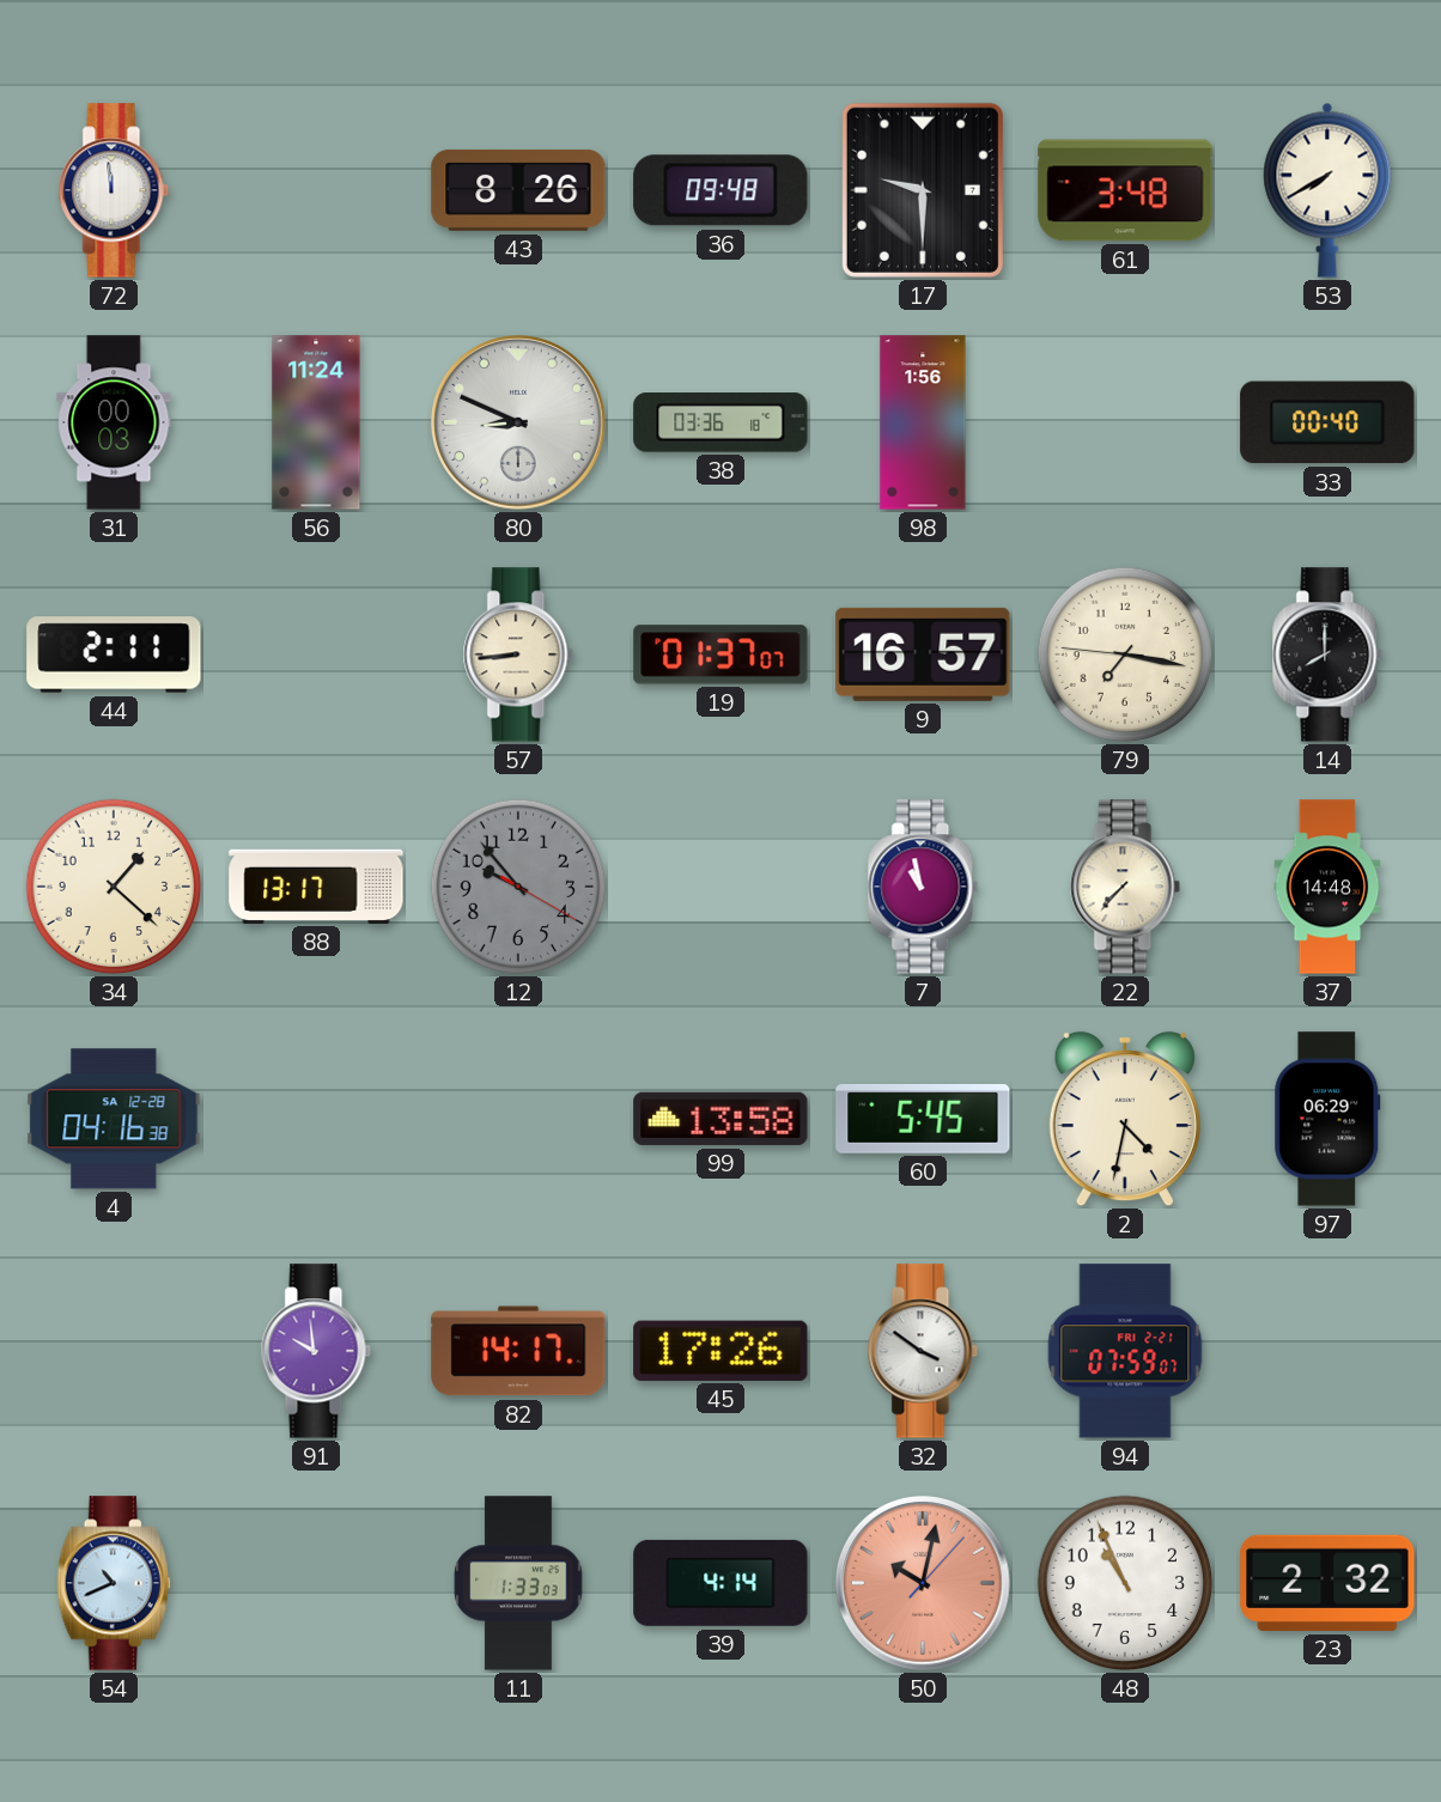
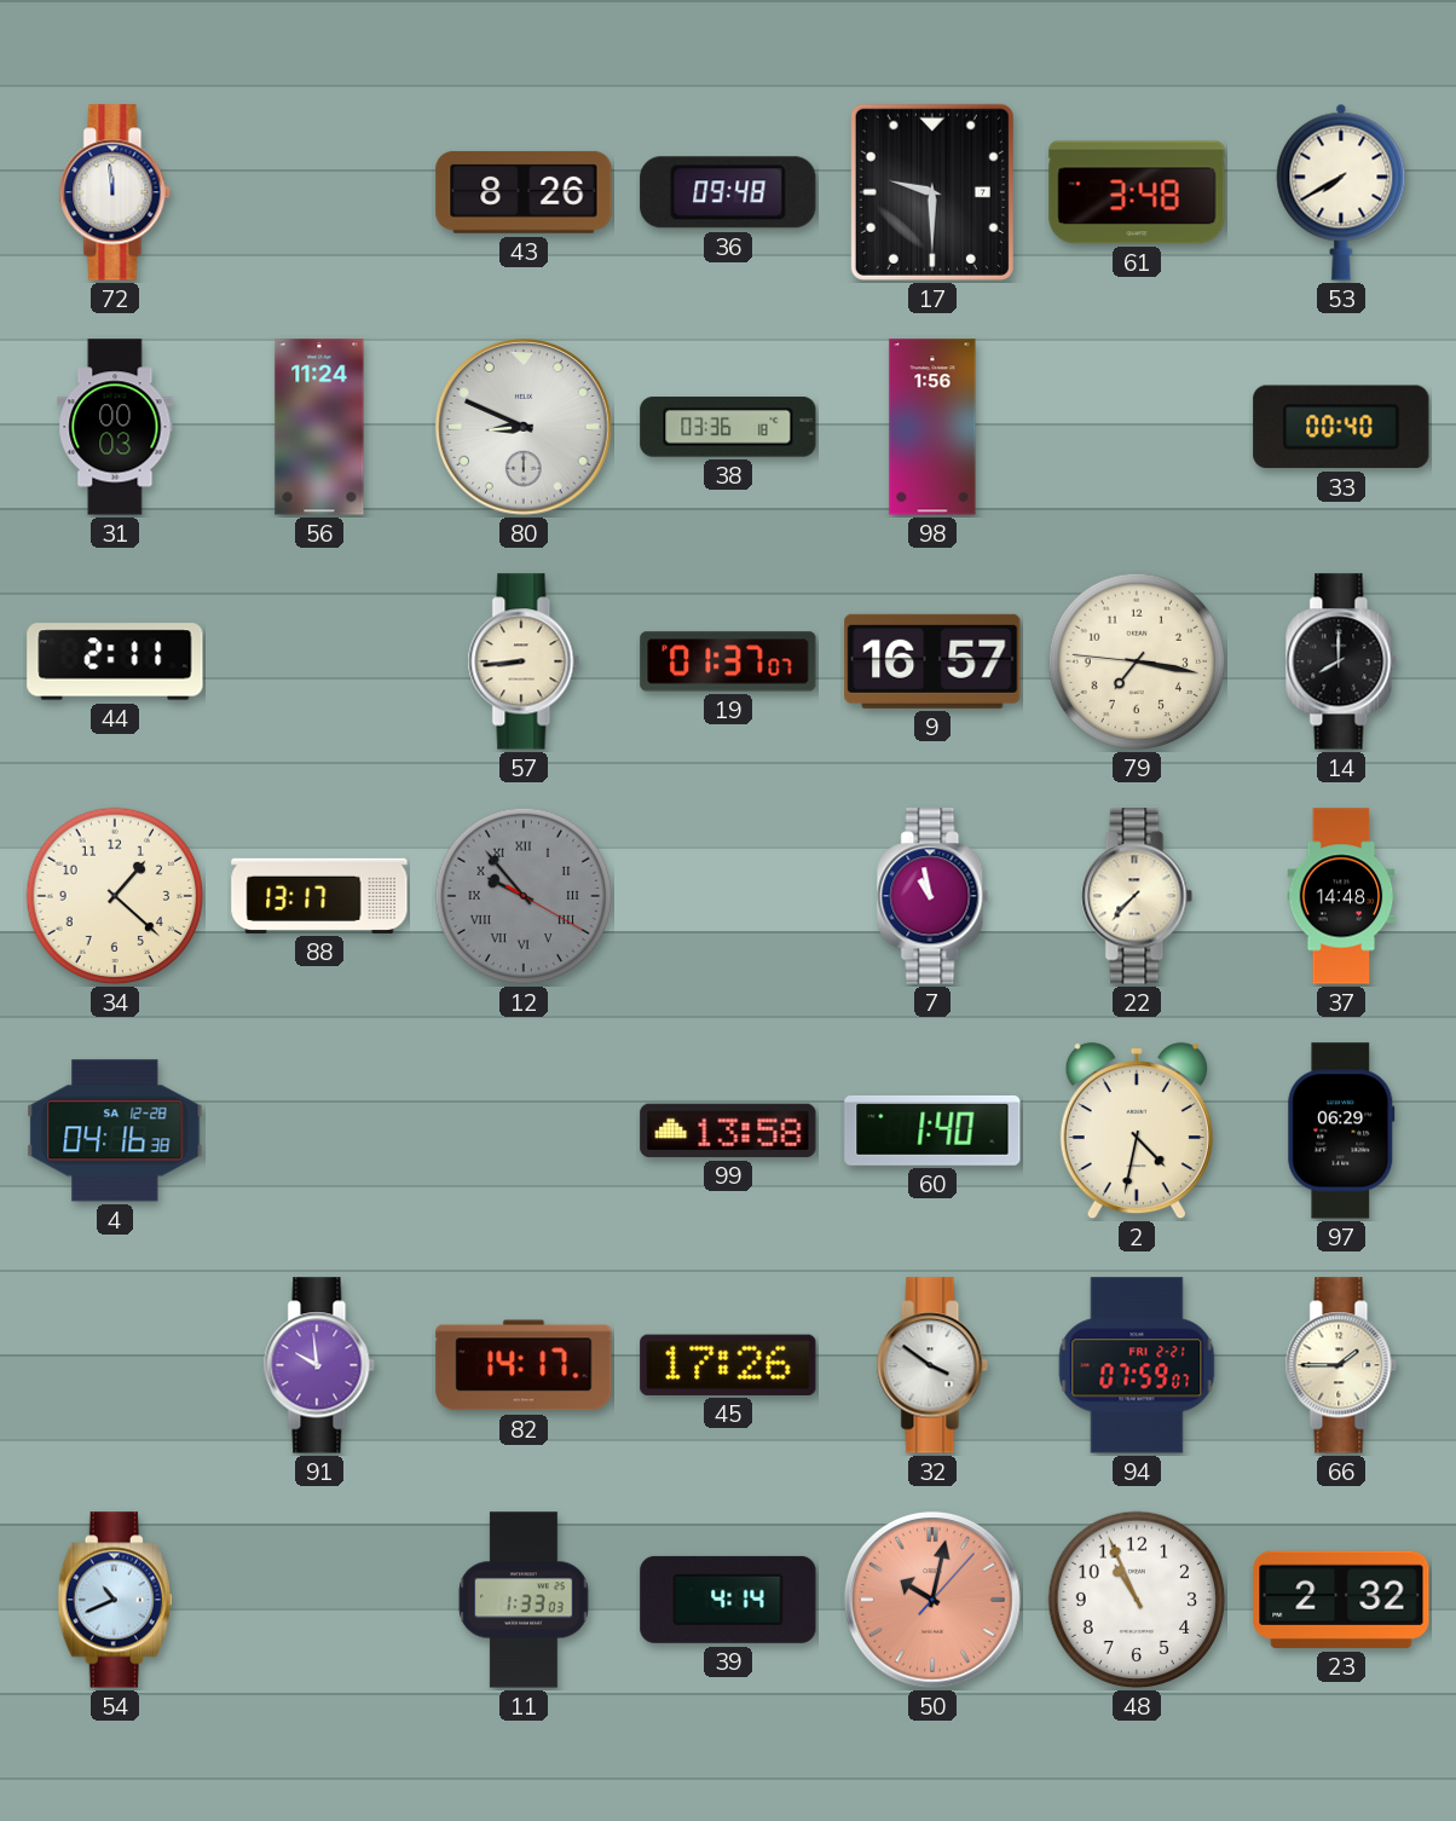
12 numerals: Arabic -> Roman
60: 5:45 -> 1:40
66: none -> 1:45
